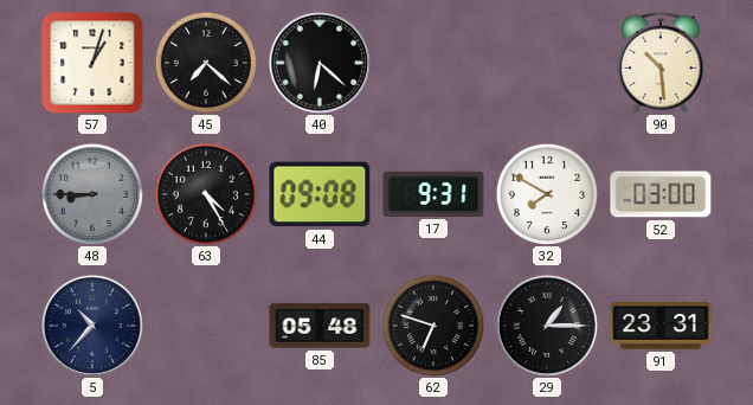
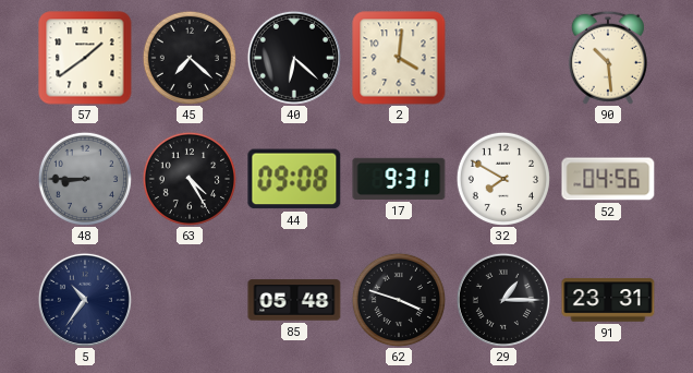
57: 1:03 -> 1:39
2: none -> 4:01
52: 03:00 -> 04:56
5: 10:37 -> 10:36
62: 6:48 -> 3:48
